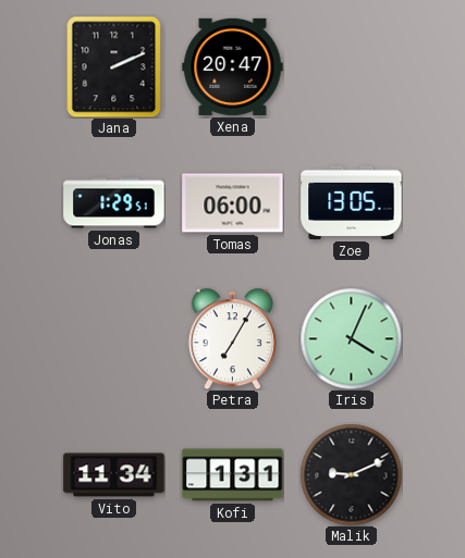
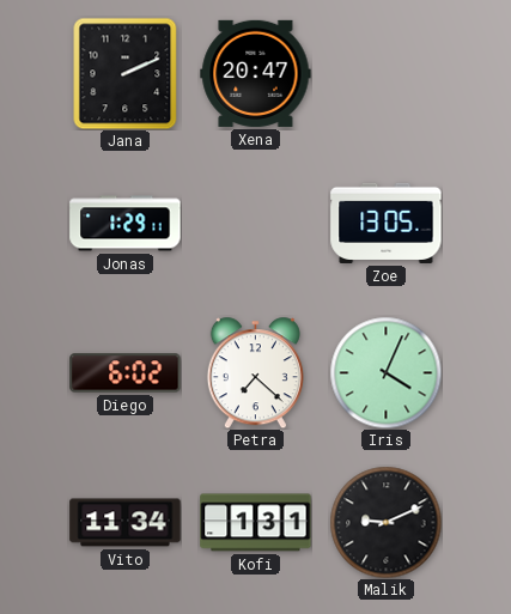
Jonas: 1:29:51 -> 1:29:11
Tomas: 06:00 -> none
Diego: none -> 6:02
Petra: 7:05 -> 7:22
